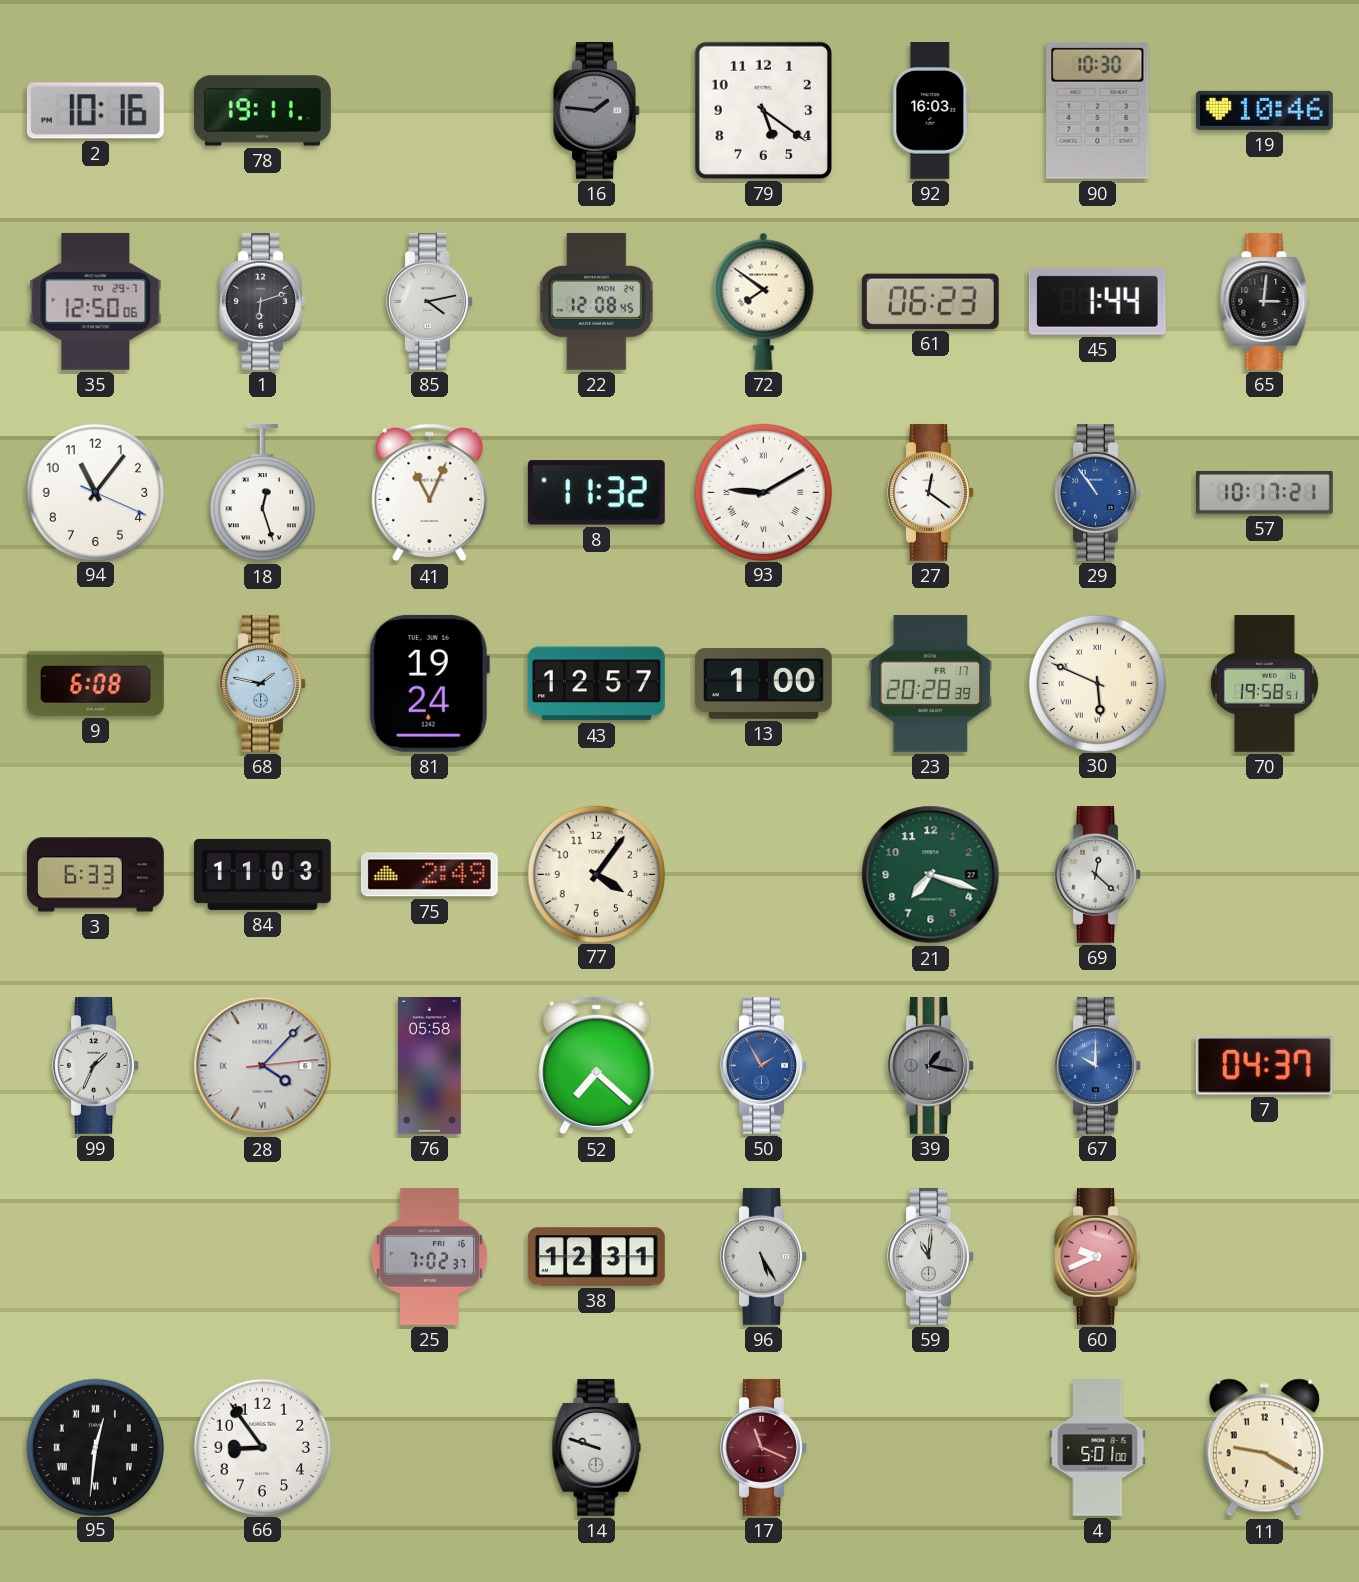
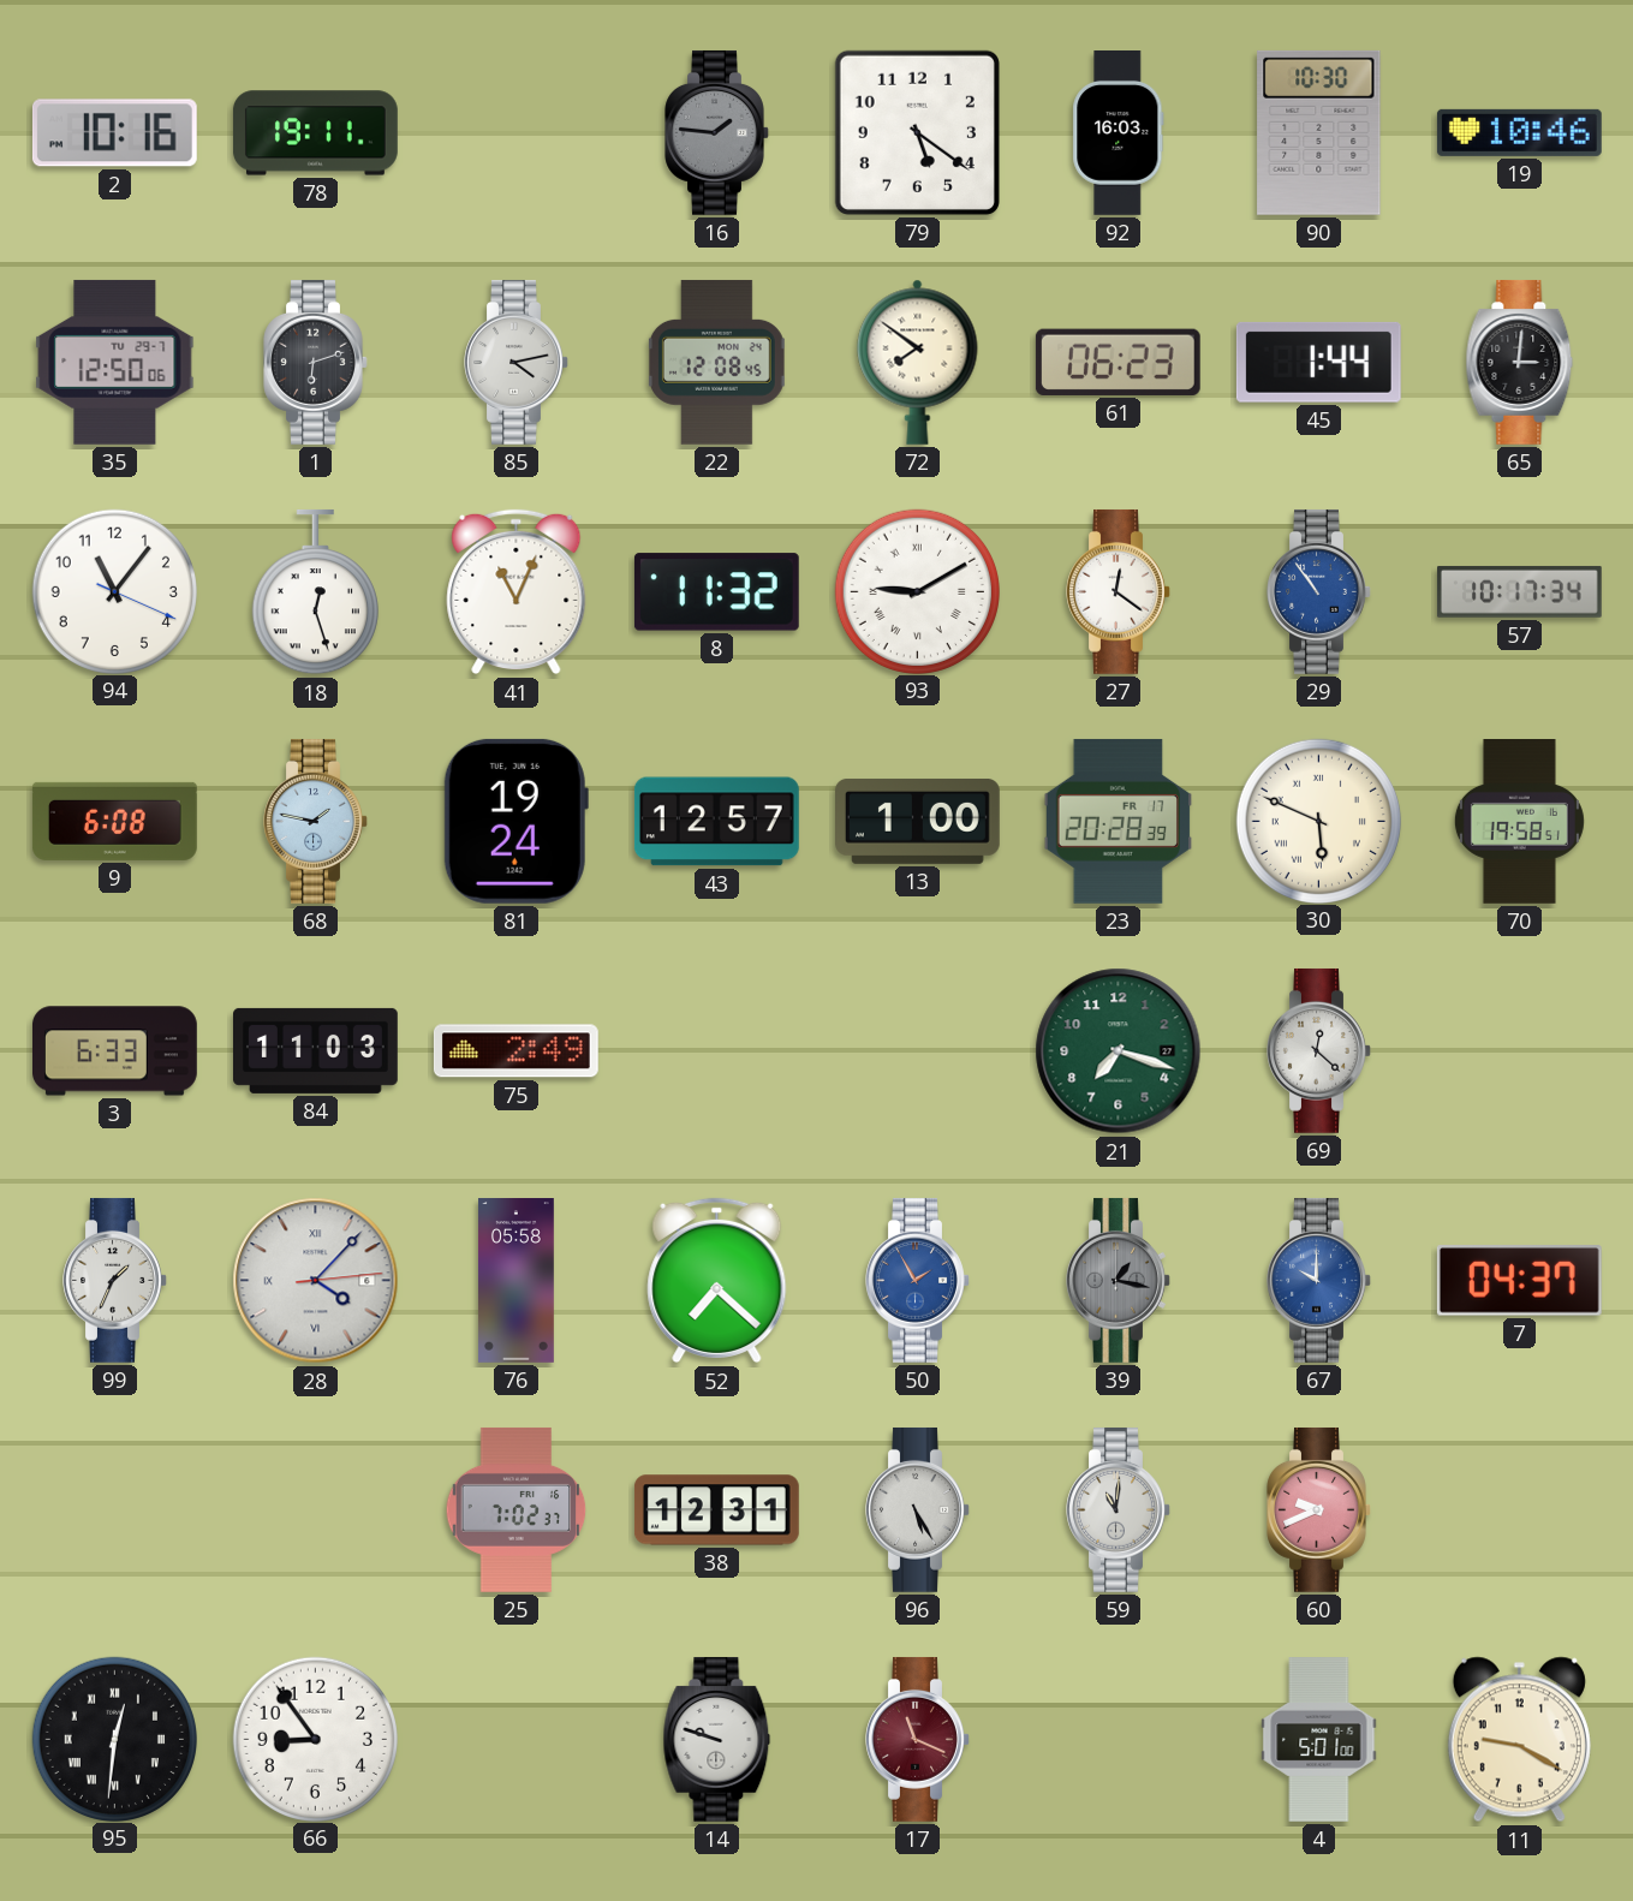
57: 10:17:21 -> 10:17:34
77: 4:06 -> none
